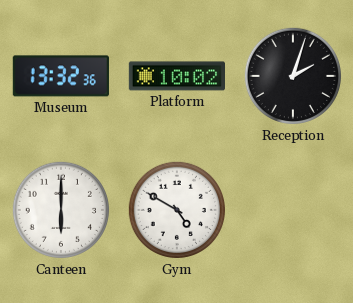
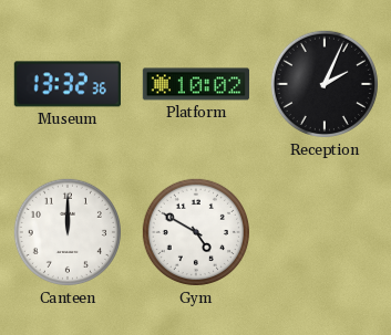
Reception: 2:03 -> 2:04
Canteen: 6:00 -> 12:00
